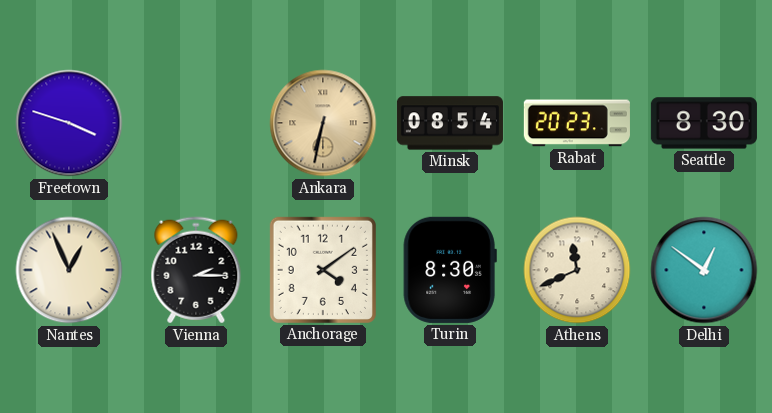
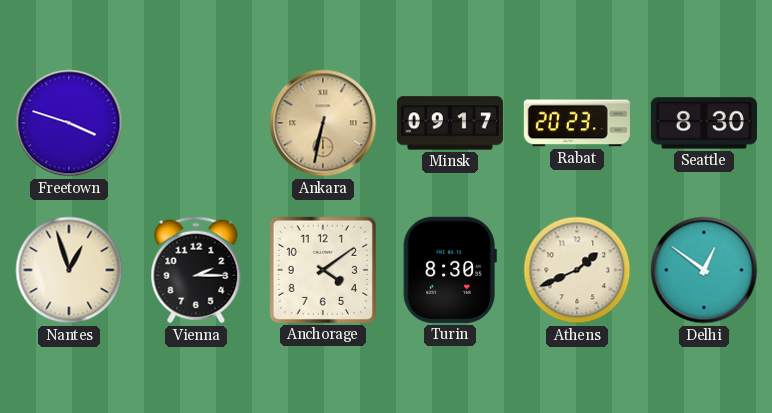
Minsk: 08:54 -> 09:17
Nantes: 12:56 -> 12:57
Athens: 11:41 -> 1:41
